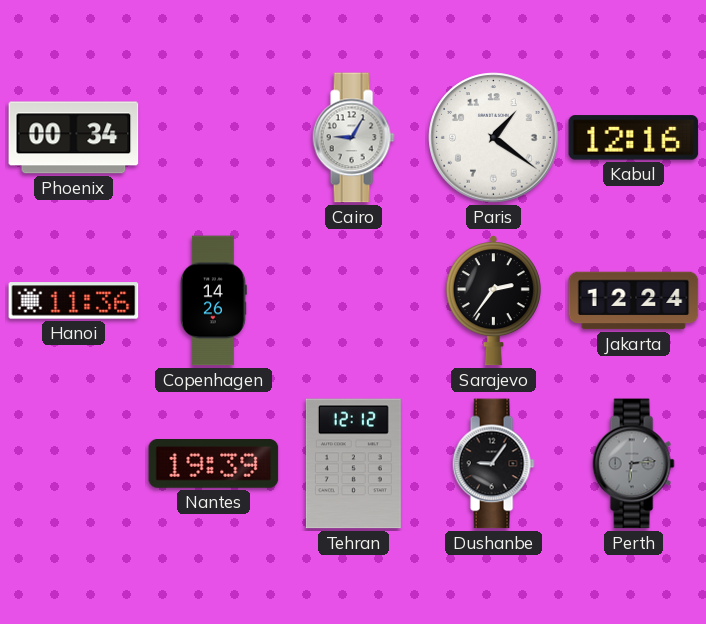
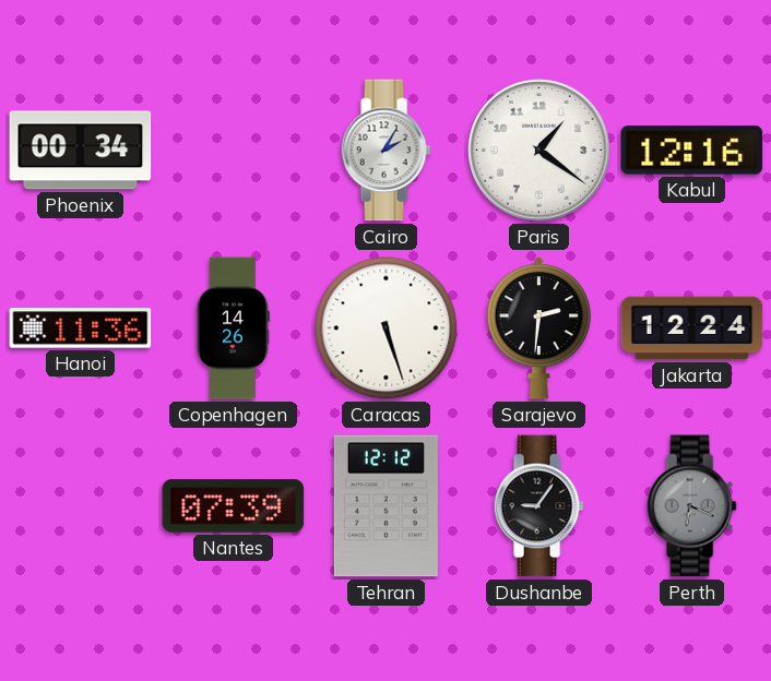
Cairo: 9:05 -> 2:05
Caracas: none -> 5:27
Sarajevo: 2:36 -> 2:31
Nantes: 19:39 -> 07:39
Perth: 6:14 -> 6:19
